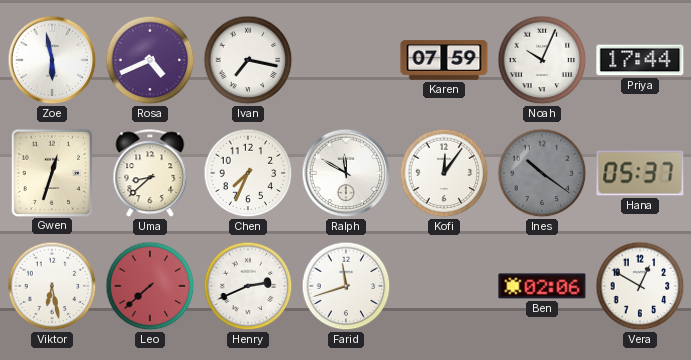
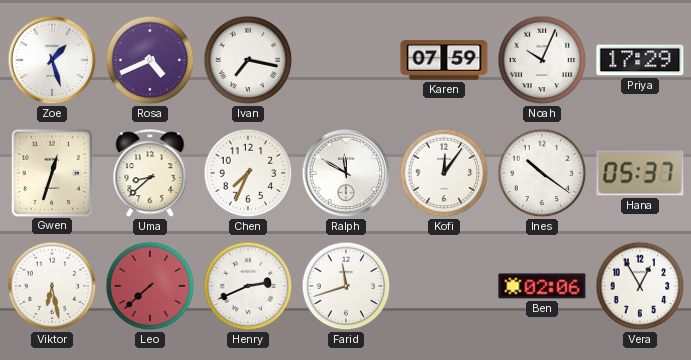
Zoe: 5:58 -> 1:27
Priya: 17:44 -> 17:29
Ines dial: grey -> white
Vera: 12:50 -> 12:55
